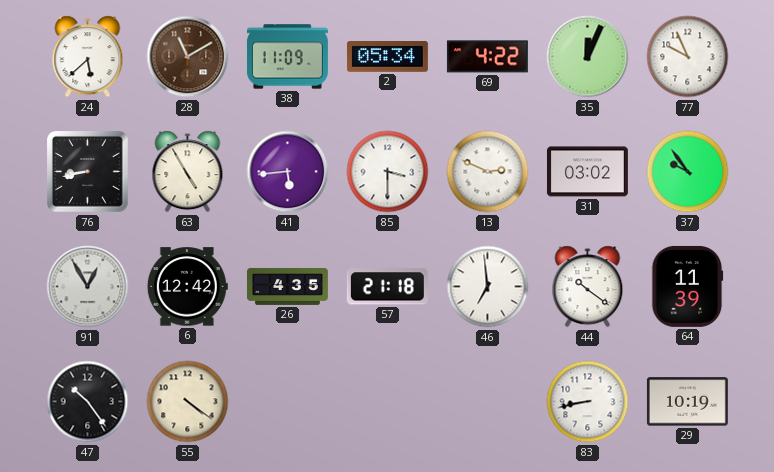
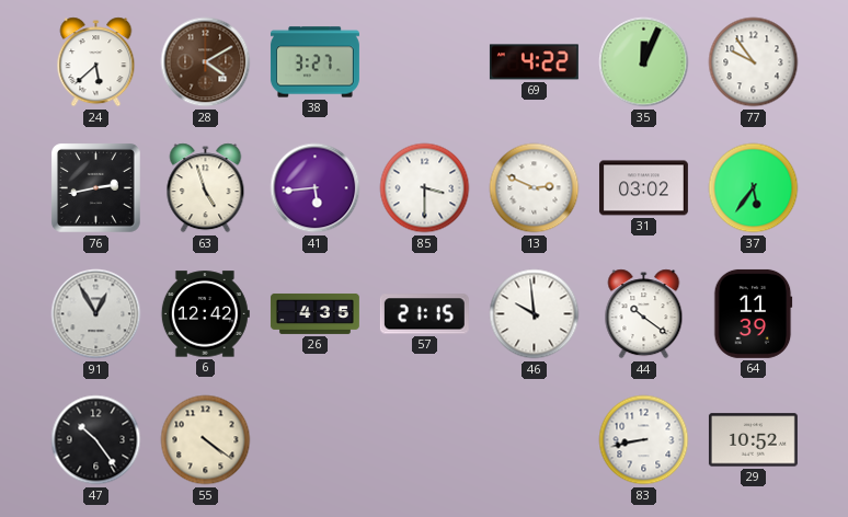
28: 11:10 -> 4:10
38: 11:09 -> 3:27
2: 05:34 -> none
77: 9:56 -> 9:54
76: 8:43 -> 2:43
63: 4:55 -> 4:57
37: 9:54 -> 5:36
57: 21:18 -> 21:15
46: 6:59 -> 9:59
29: 10:19 -> 10:52
